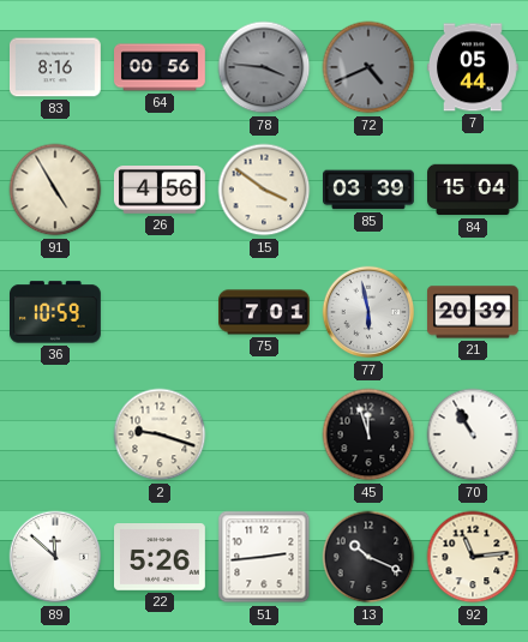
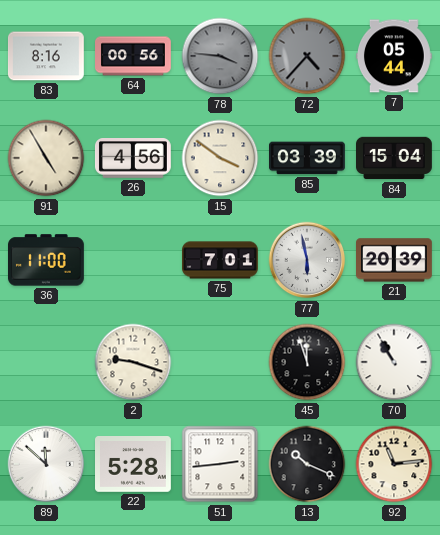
72: 4:41 -> 4:37
36: 10:59 -> 11:00
22: 5:26 -> 5:28
